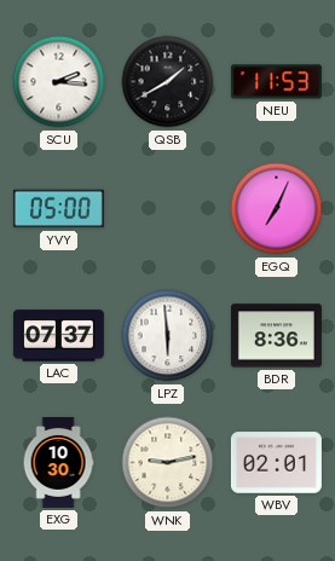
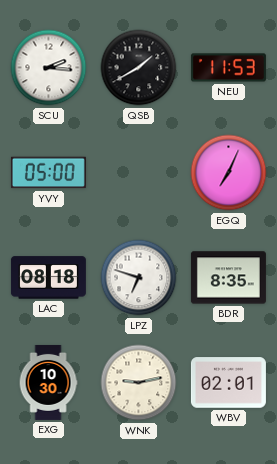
LAC: 07:37 -> 08:18
LPZ: 5:59 -> 6:48
BDR: 8:36 -> 8:35
